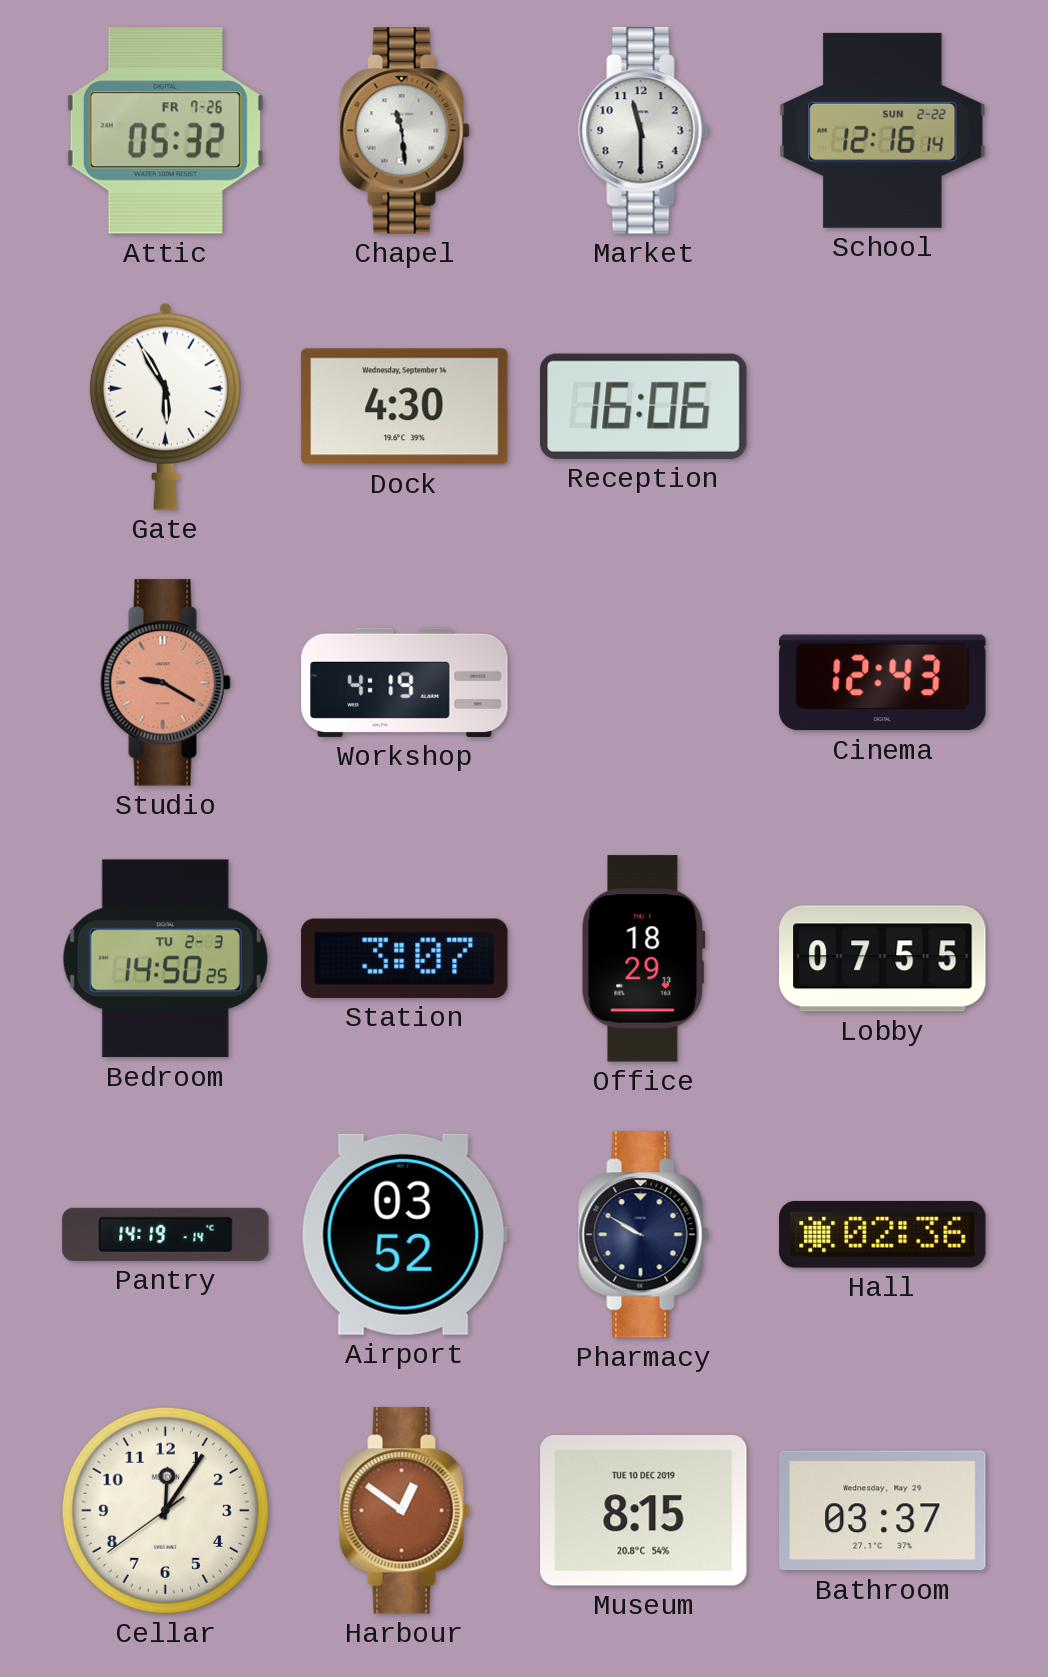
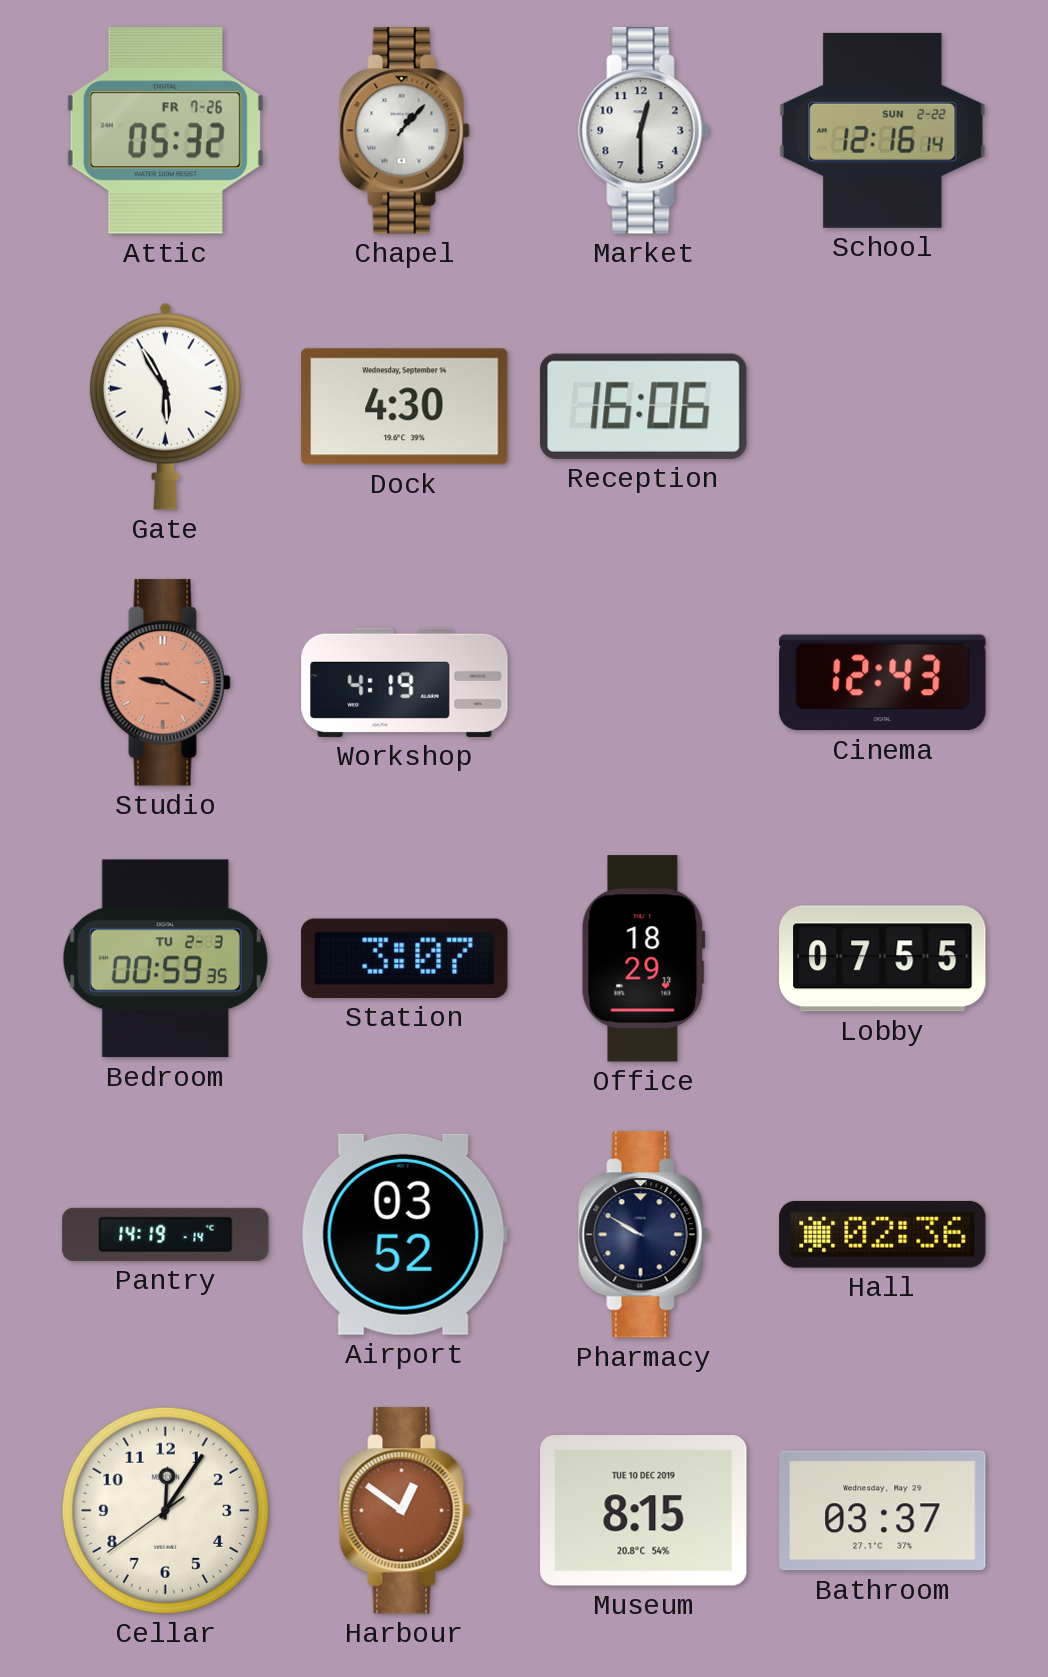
Chapel: 11:29 -> 1:07
Market: 11:30 -> 12:30
Bedroom: 14:50 -> 00:59
